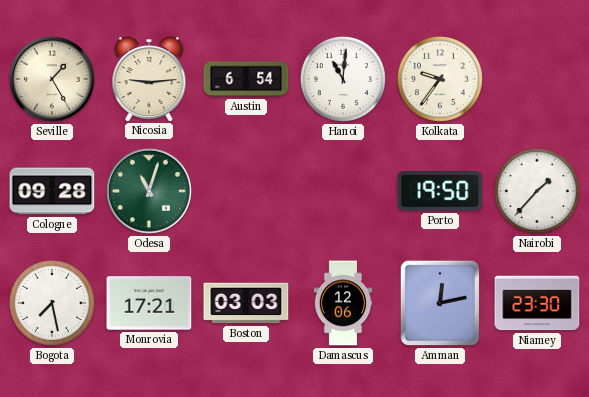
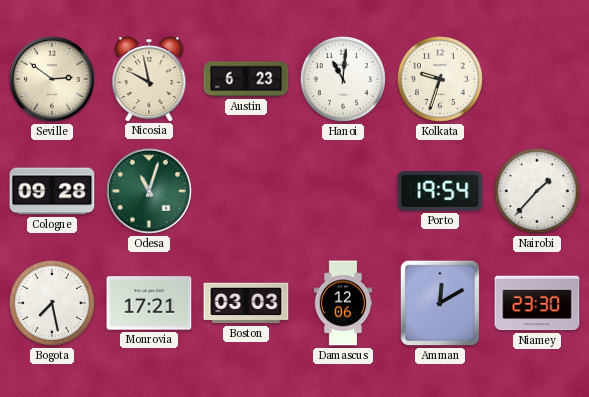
Seville: 1:25 -> 2:51
Nicosia: 9:14 -> 9:58
Austin: 6:54 -> 6:23
Kolkata: 9:36 -> 9:33
Porto: 19:50 -> 19:54
Amman: 12:13 -> 12:10
